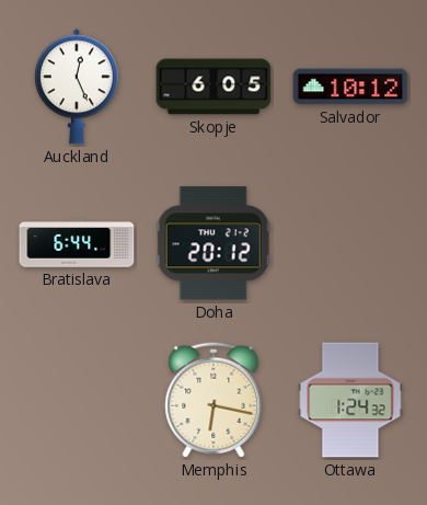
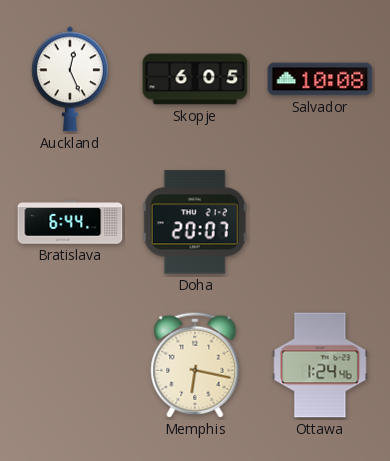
Salvador: 10:12 -> 10:08
Doha: 20:12 -> 20:07
Ottawa: 1:24:32 -> 1:24:46
